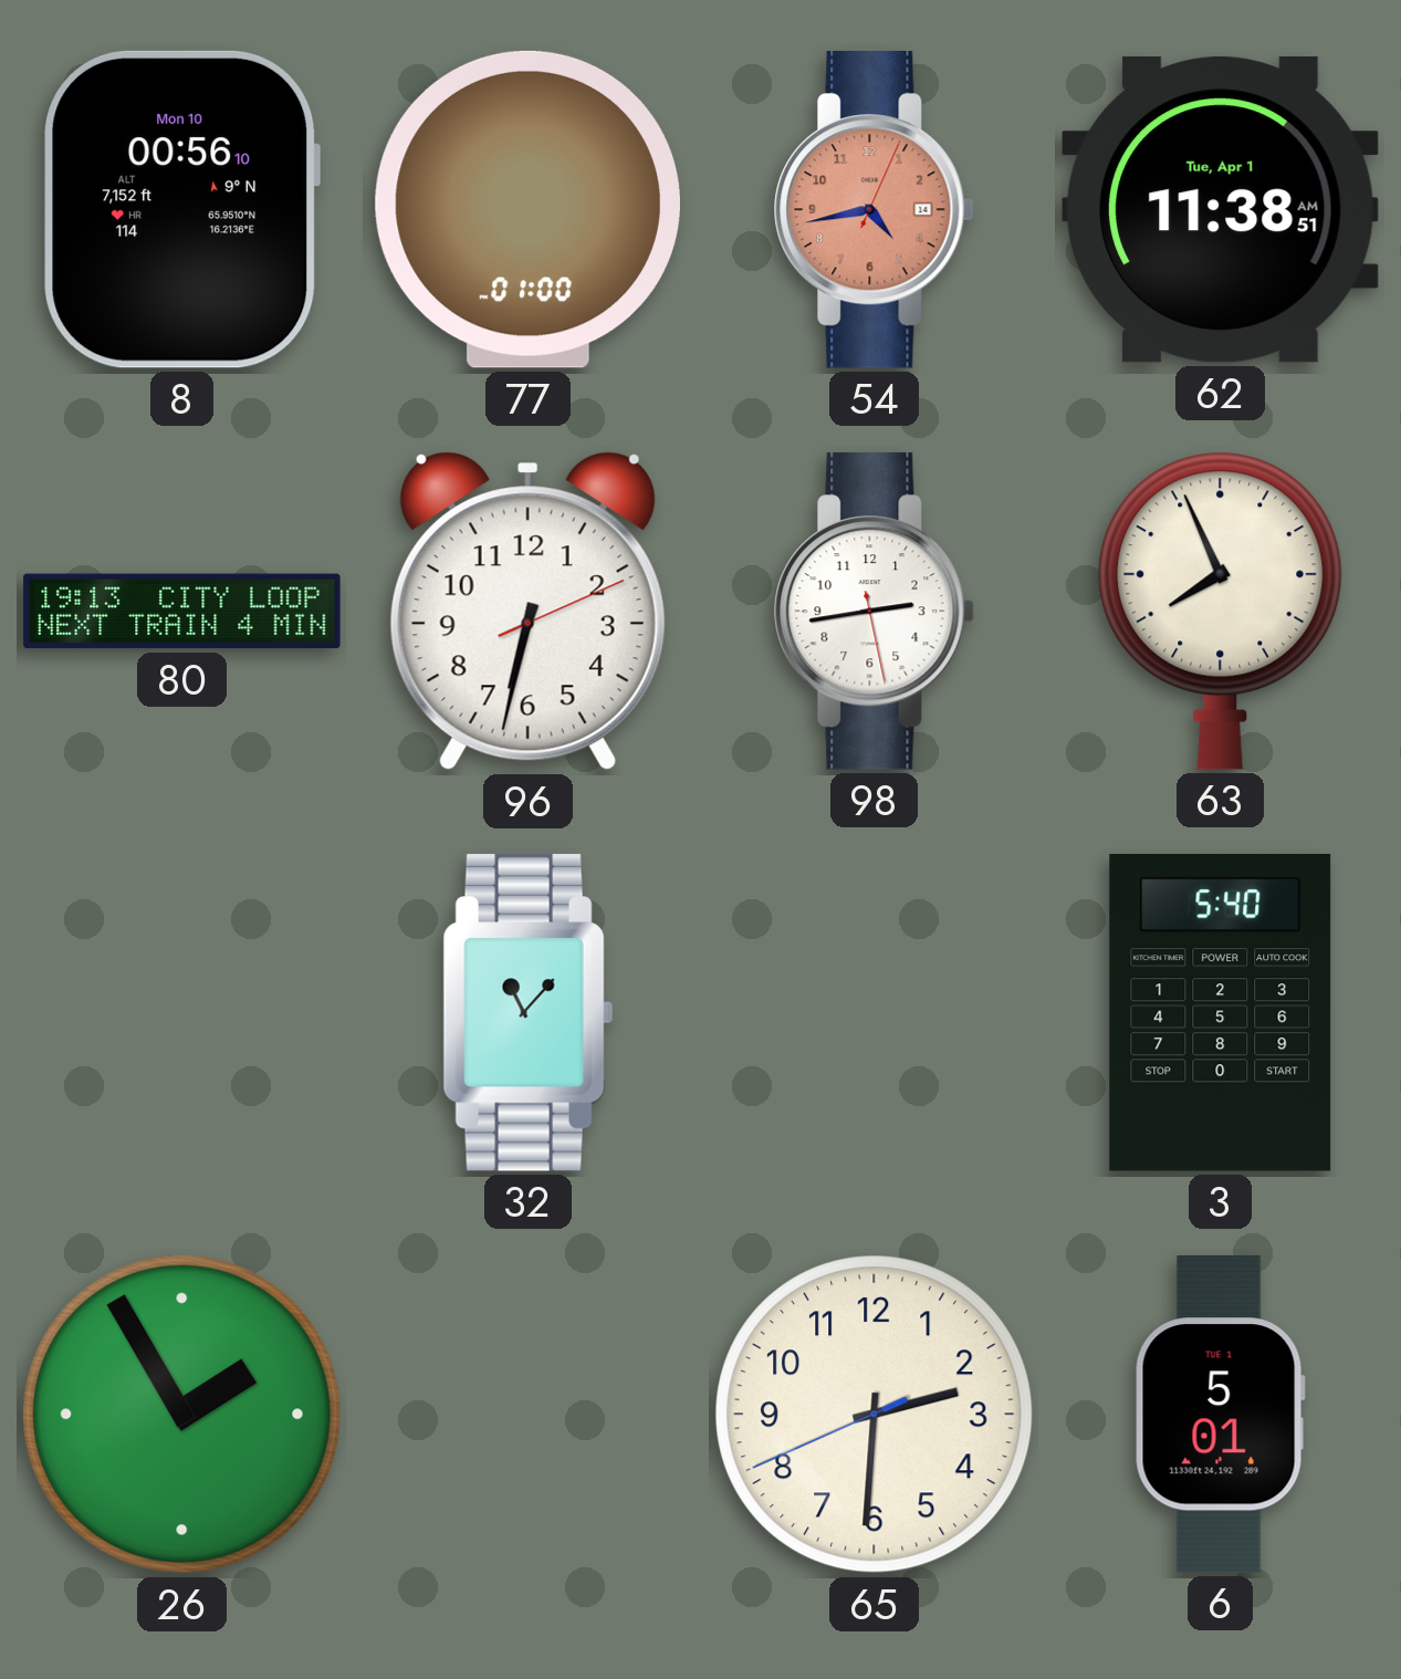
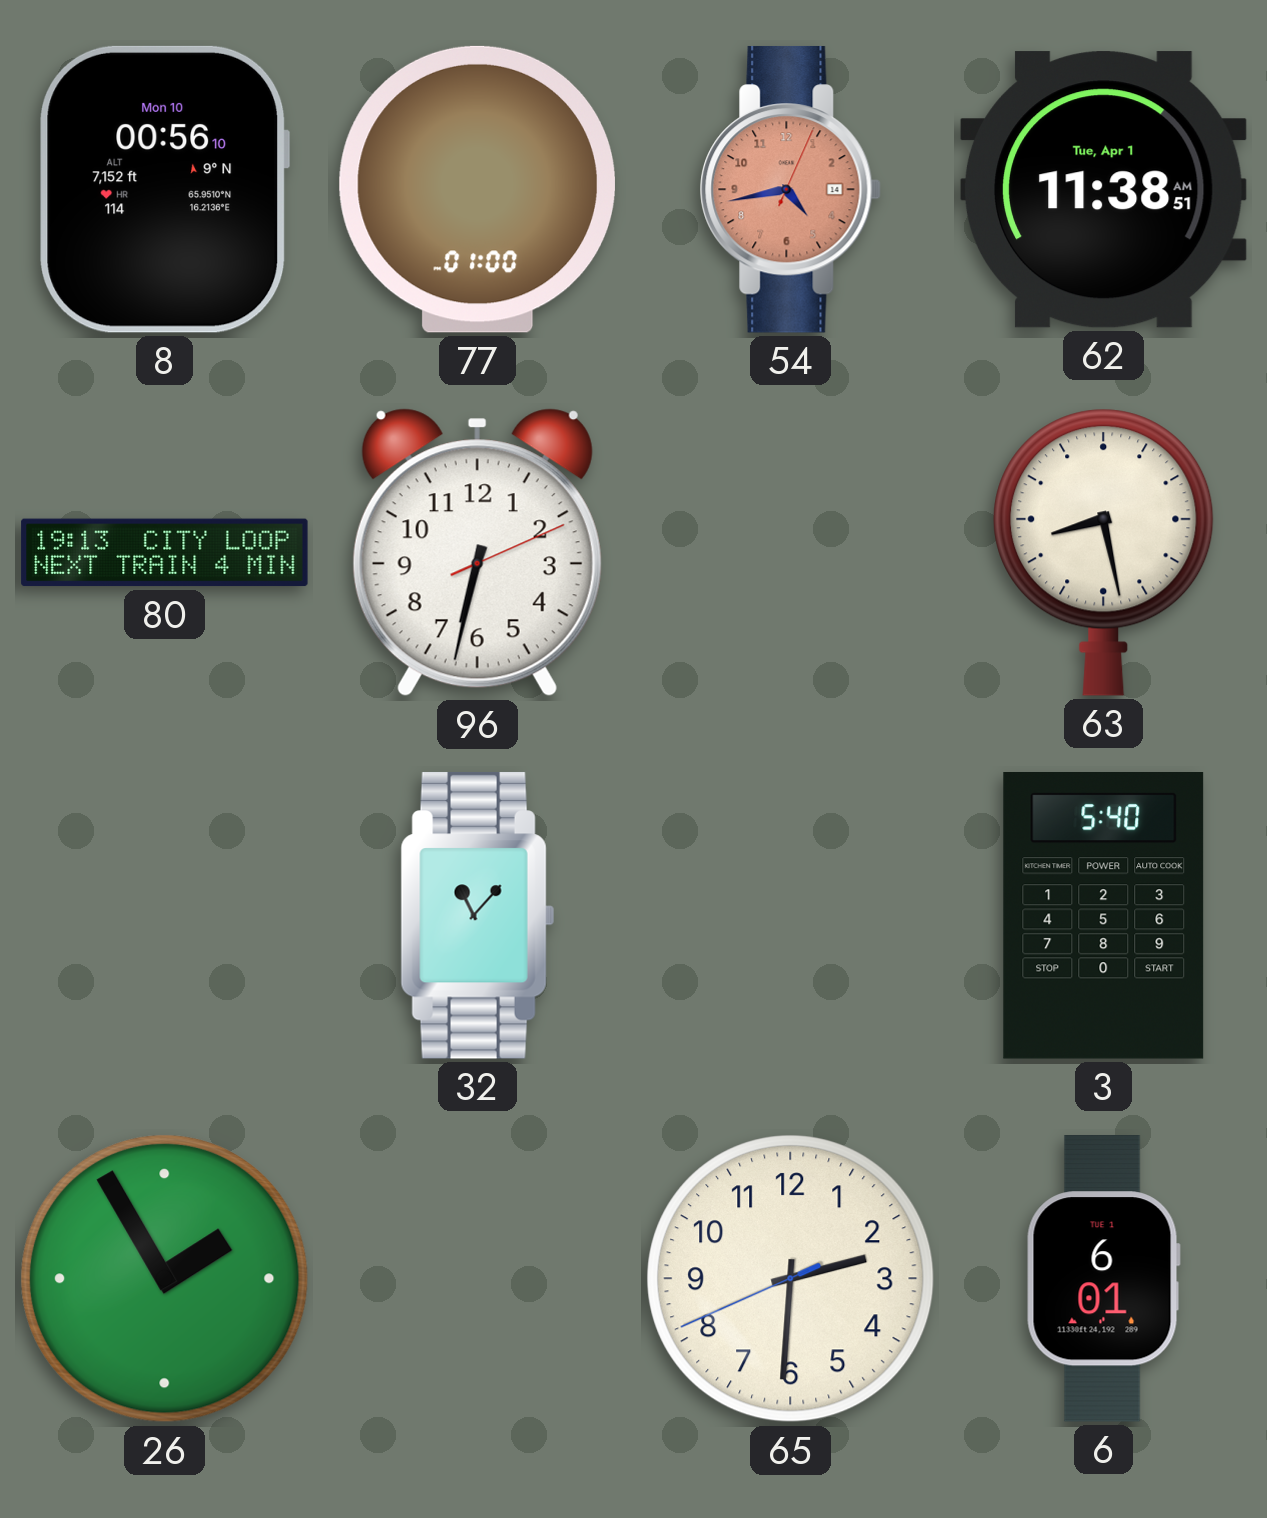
98: 2:43 -> none
63: 7:56 -> 8:28
6: 5:01 -> 6:01
